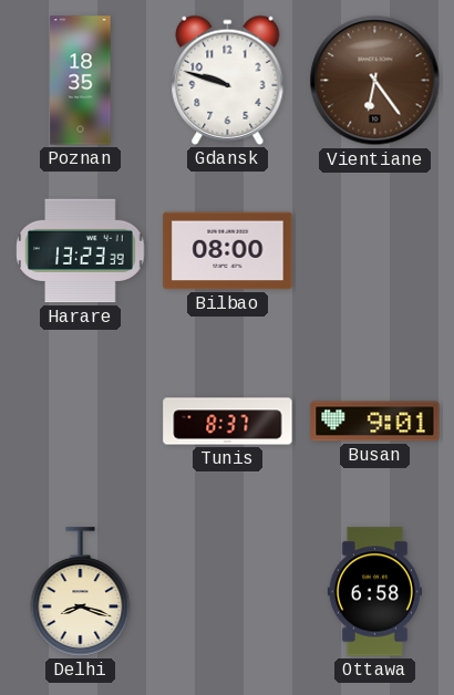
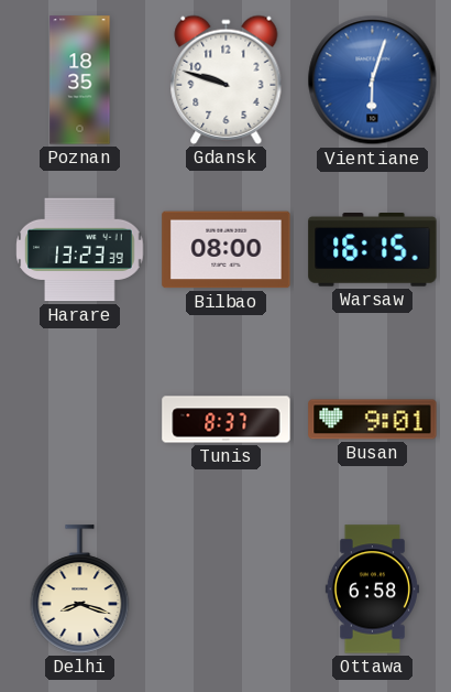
Vientiane: 6:24 -> 6:03
Vientiane dial: brown -> blue
Warsaw: none -> 16:15
